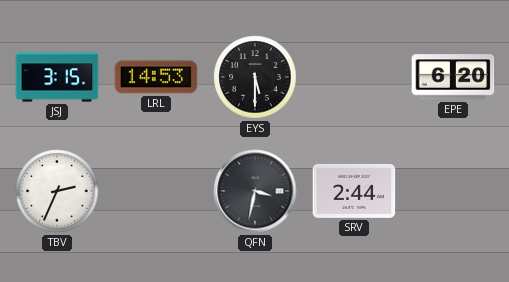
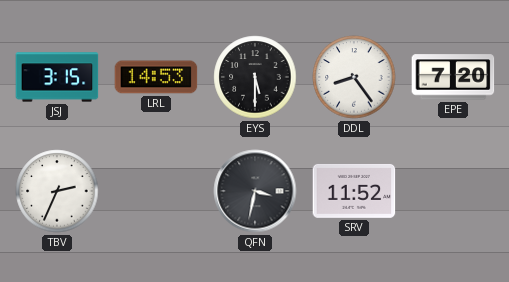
DDL: none -> 8:24
EPE: 6:20 -> 7:20
SRV: 2:44 -> 11:52
